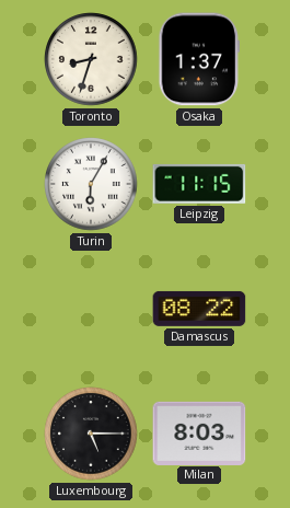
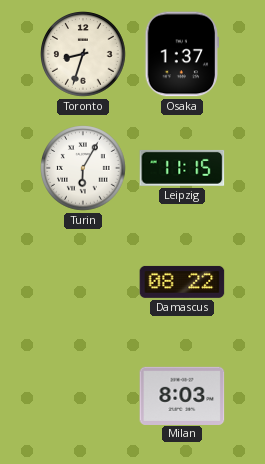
Luxembourg: 5:15 -> none
